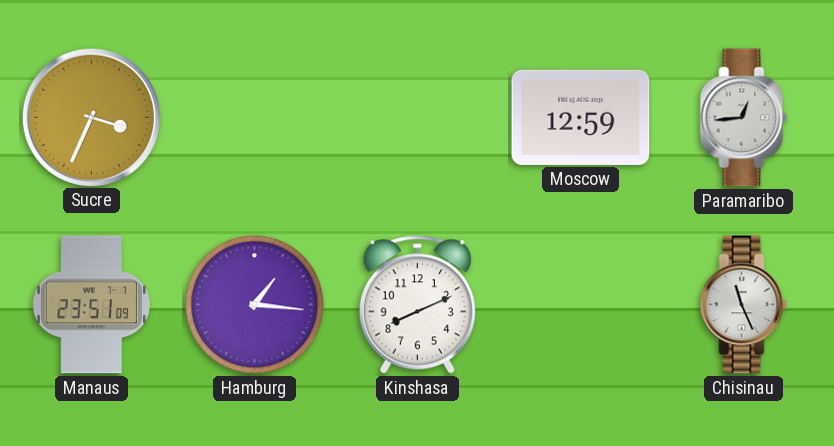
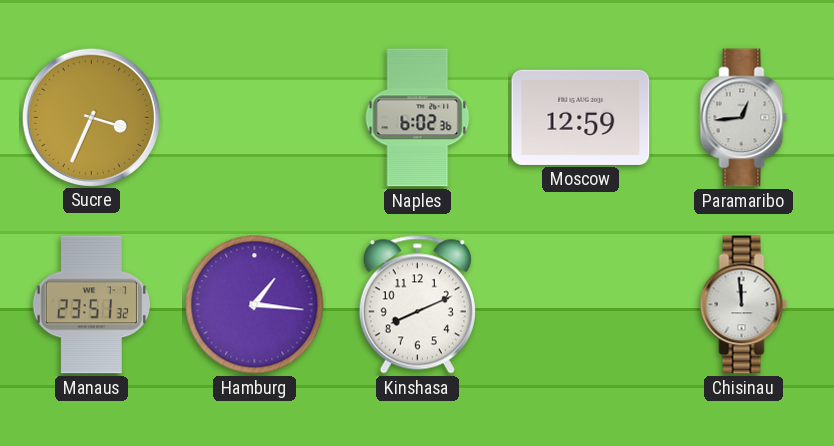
Naples: none -> 6:02
Manaus: 23:51:09 -> 23:51:32
Chisinau: 11:26 -> 11:59
